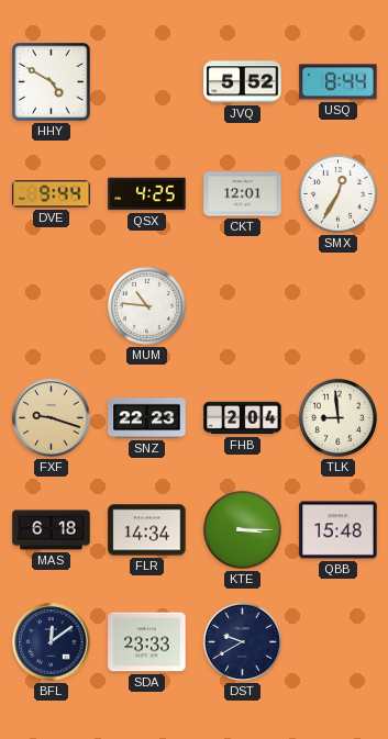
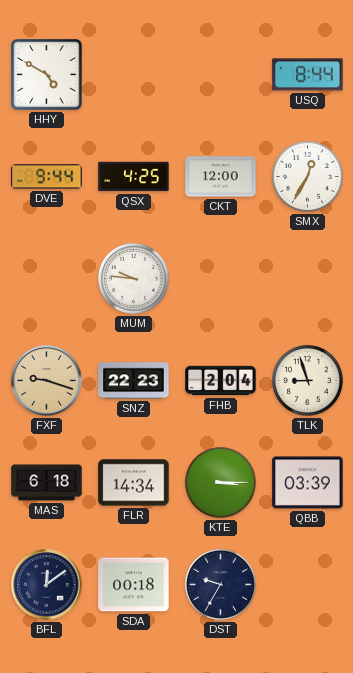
JVQ: 5:52 -> none
CKT: 12:01 -> 12:00
MUM: 10:46 -> 9:46
TLK: 8:59 -> 8:57
QBB: 15:48 -> 03:39
SDA: 23:33 -> 00:18
DST: 9:40 -> 9:35
